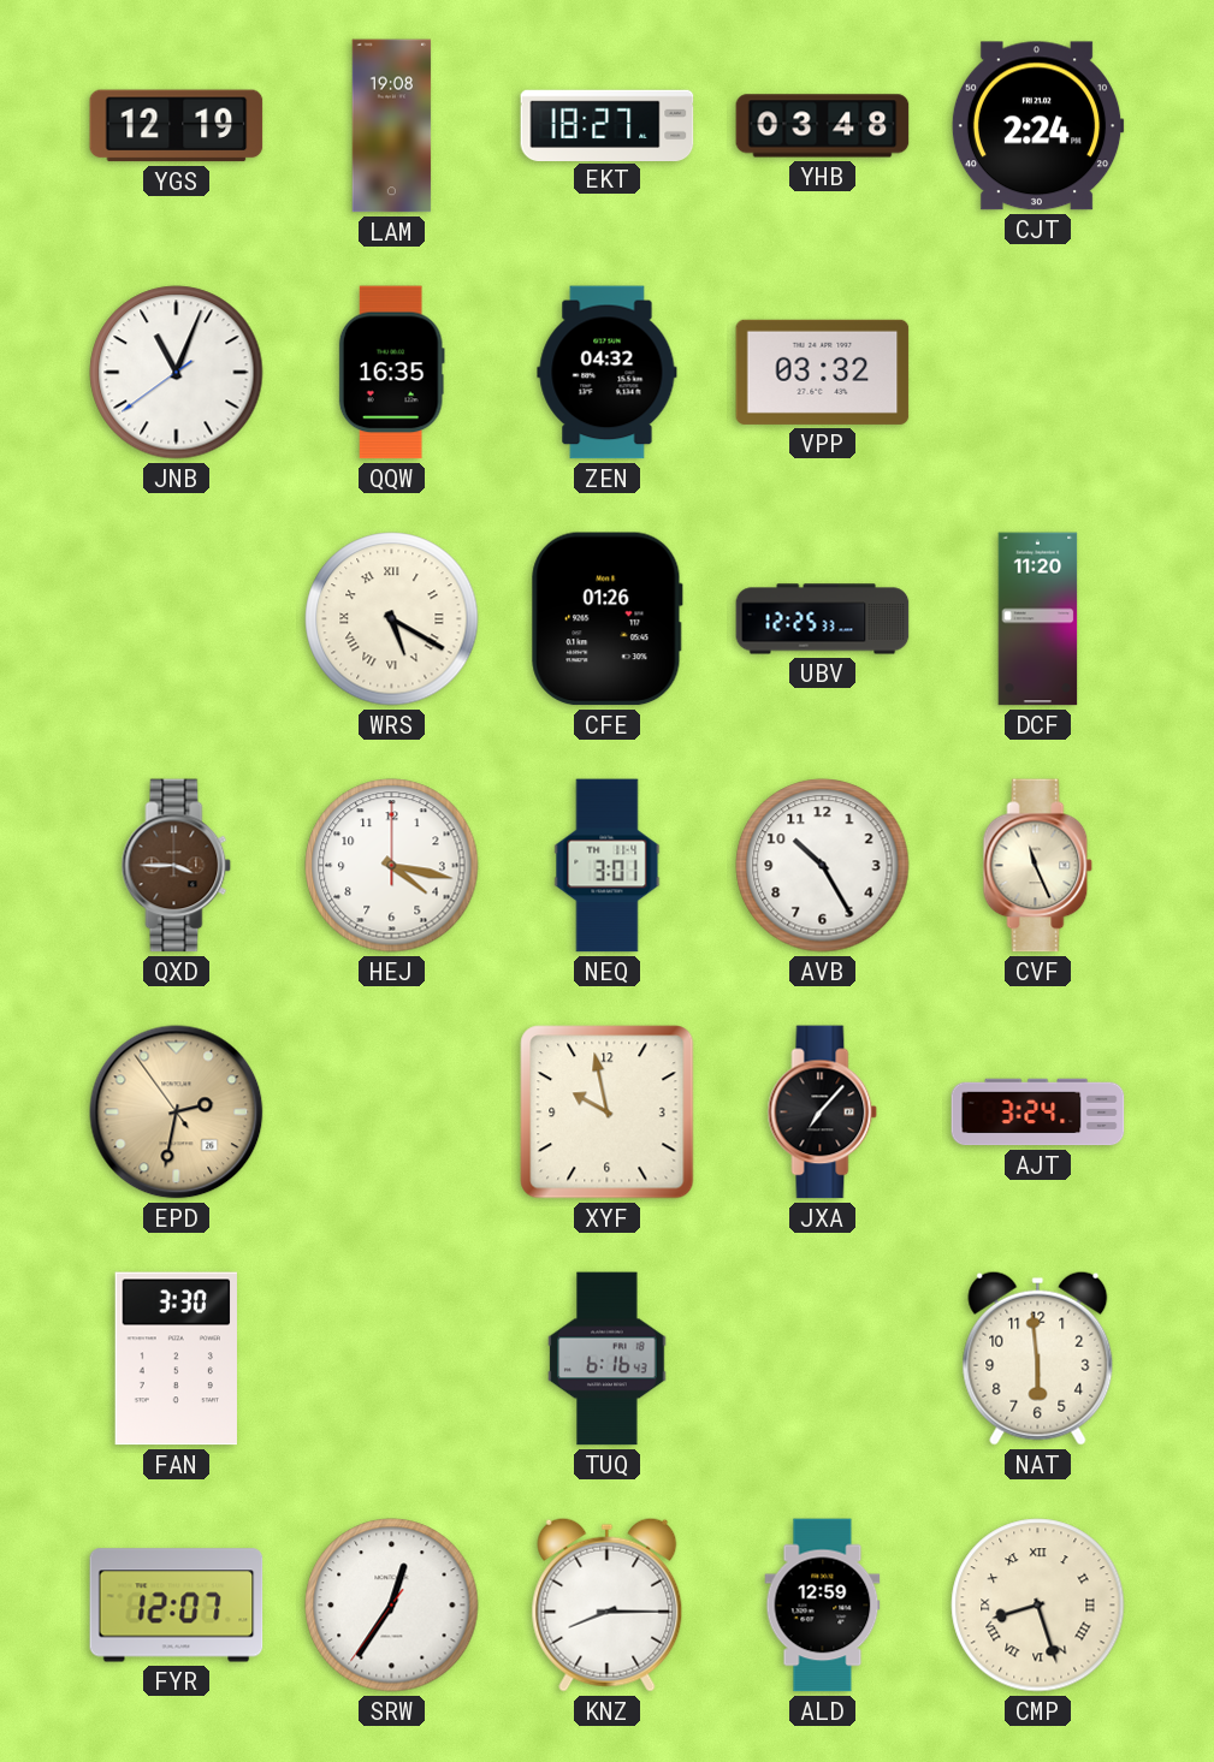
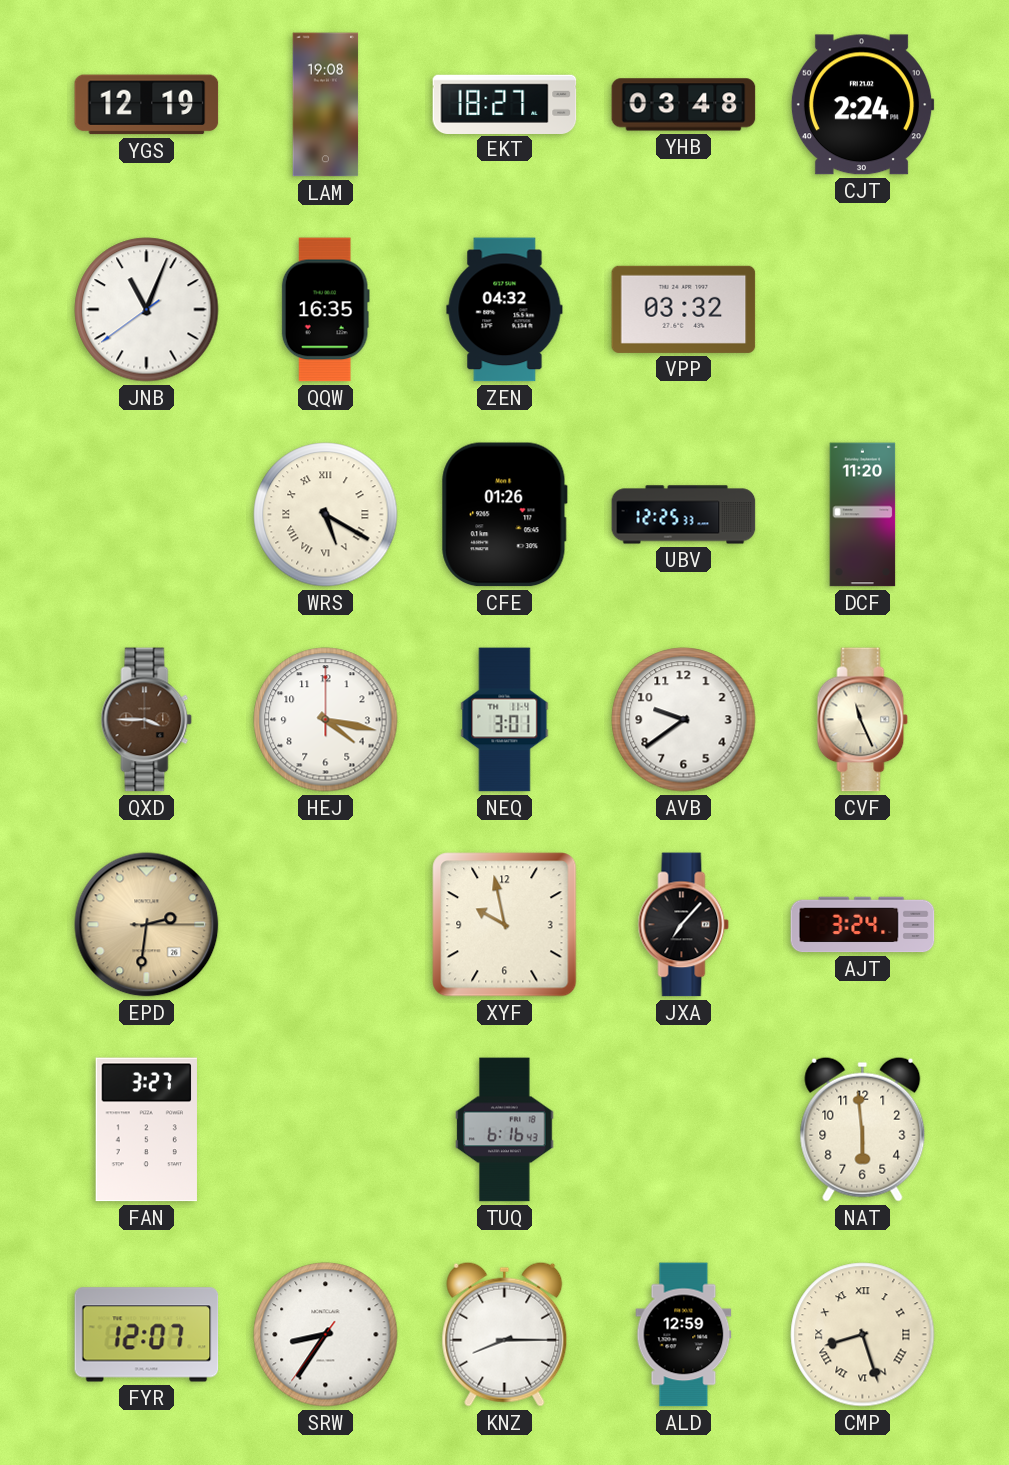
AVB: 10:25 -> 9:39
EPD: 2:31:54 -> 2:31:15
FAN: 3:30 -> 3:27
SRW: 12:35 -> 8:35
